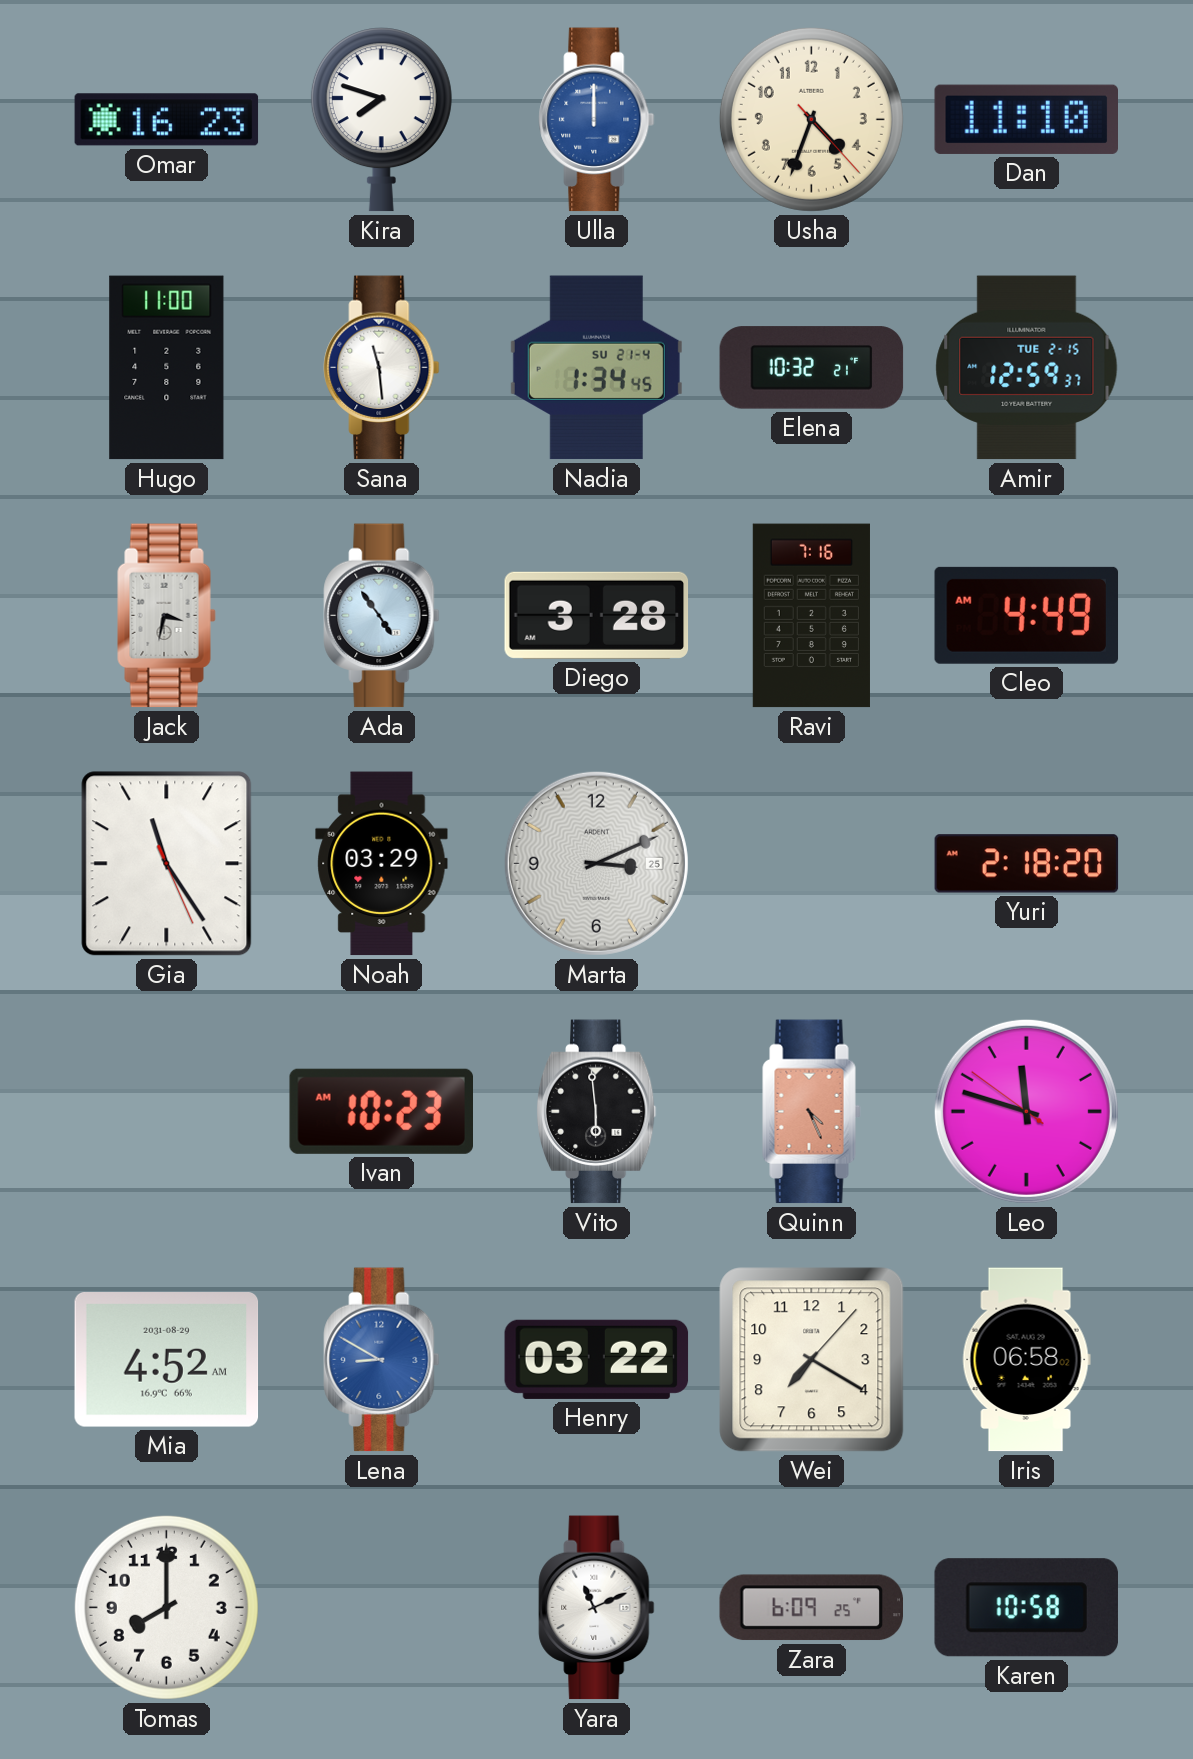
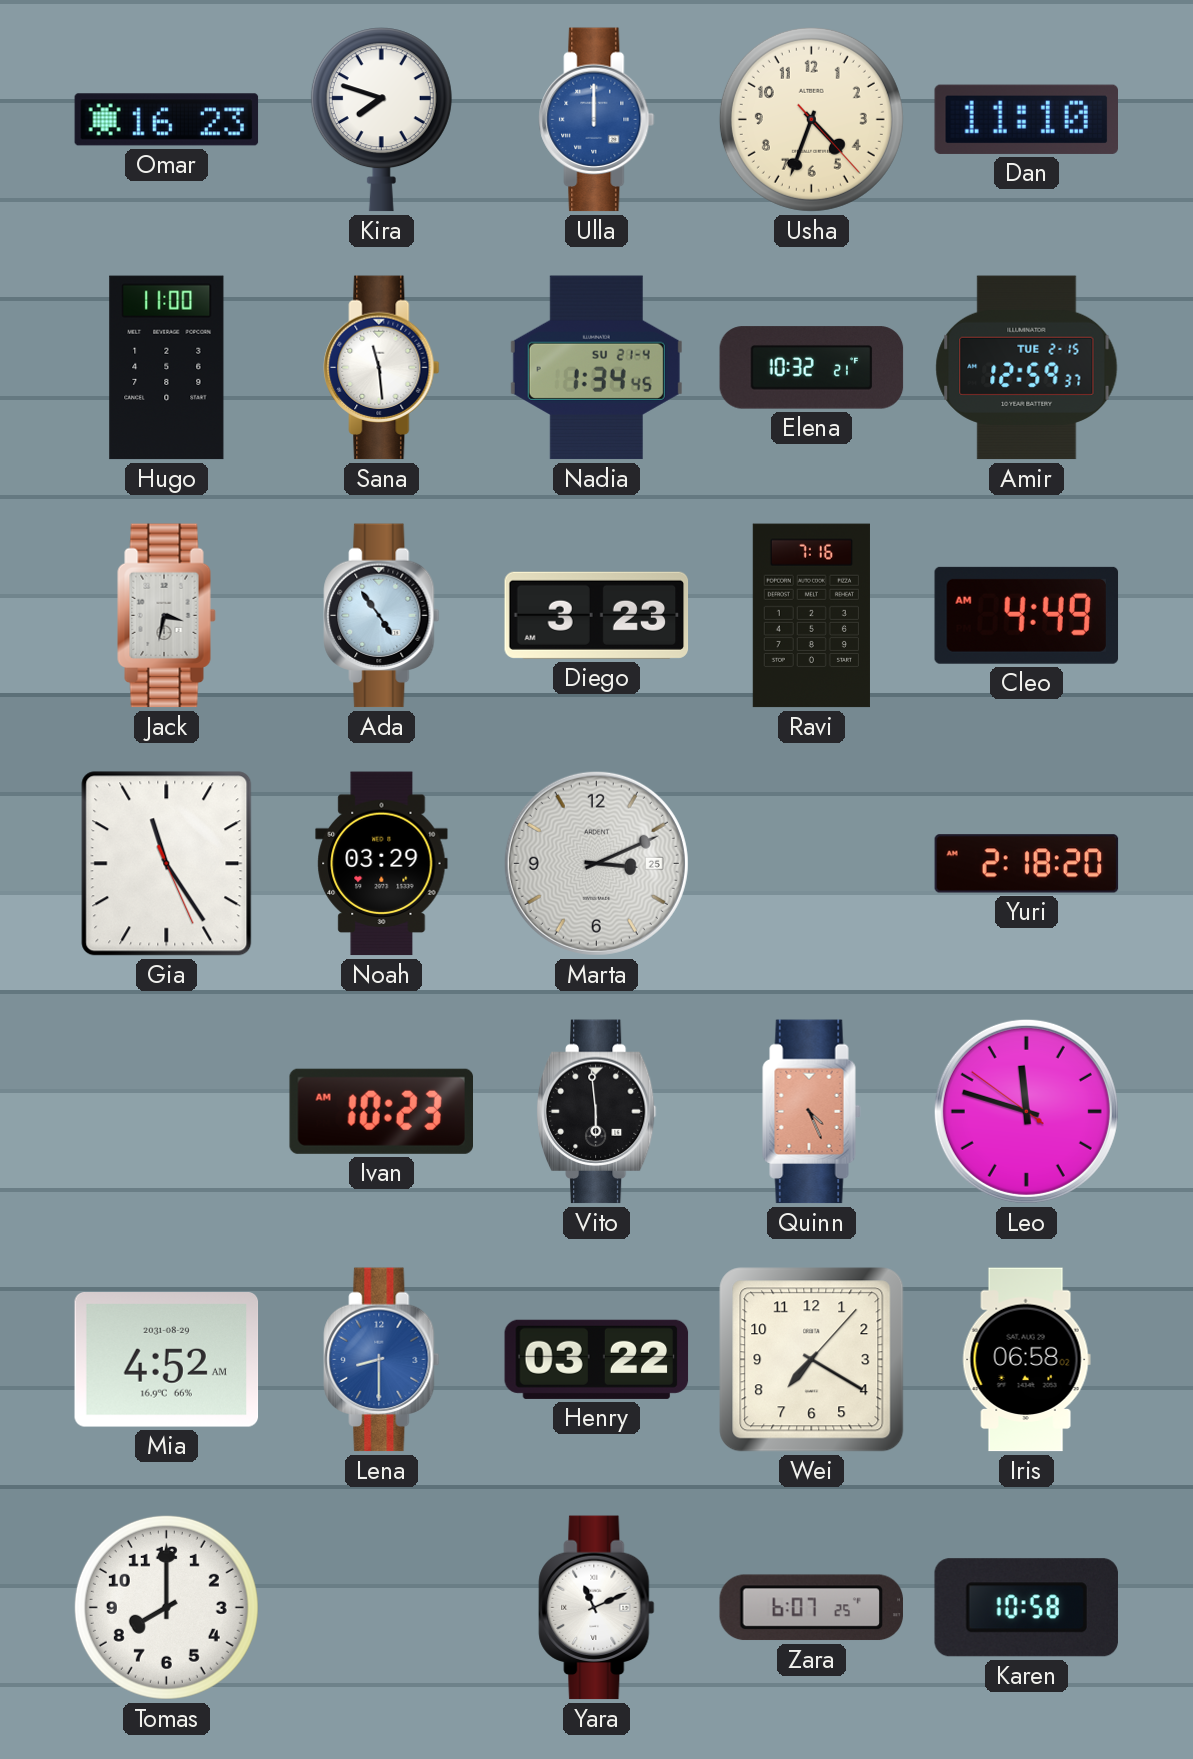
Diego: 3:28 -> 3:23
Lena: 8:50 -> 8:30
Zara: 6:09 -> 6:07
